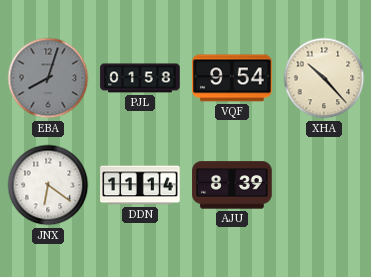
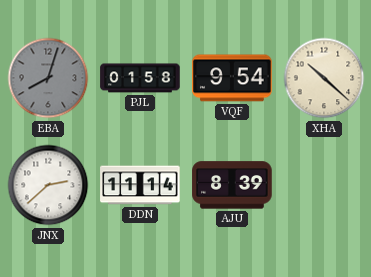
XHA: 10:23 -> 10:22
JNX: 6:21 -> 2:38
